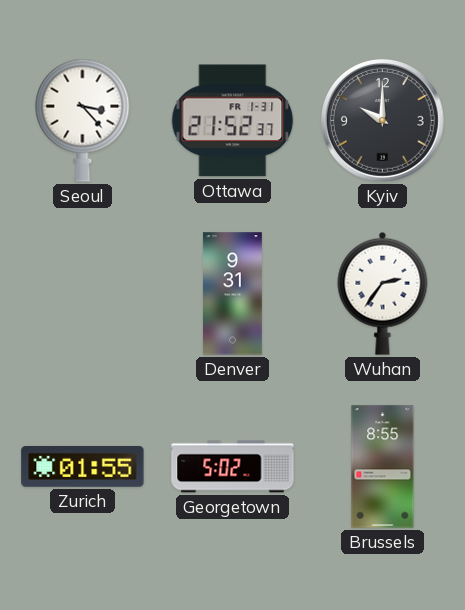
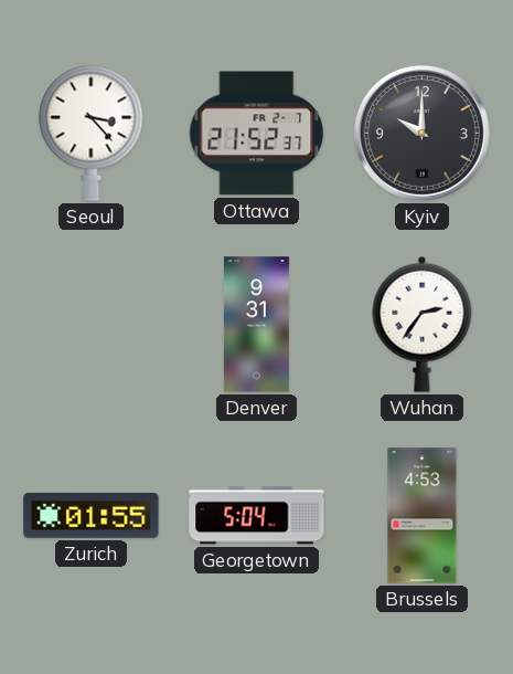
Ottawa date: FR 1-31 -> FR 2-7
Georgetown: 5:02 -> 5:04
Brussels: 8:55 -> 4:53
